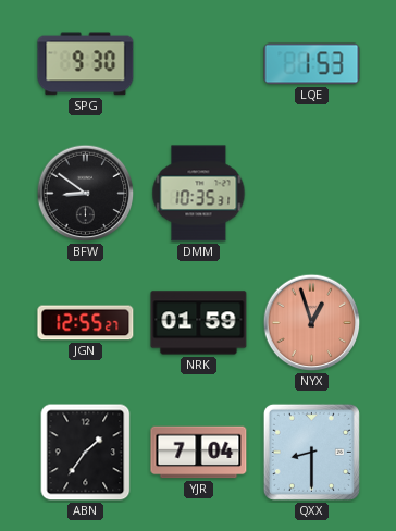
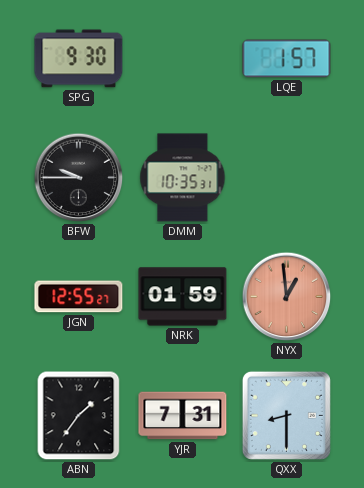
LQE: 1:53 -> 1:57
BFW: 8:51 -> 9:45
NYX: 12:57 -> 12:59
YJR: 7:04 -> 7:31
